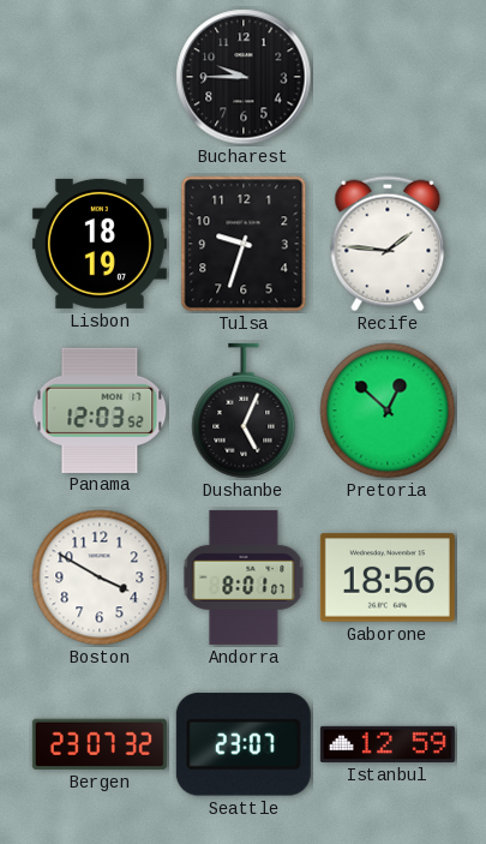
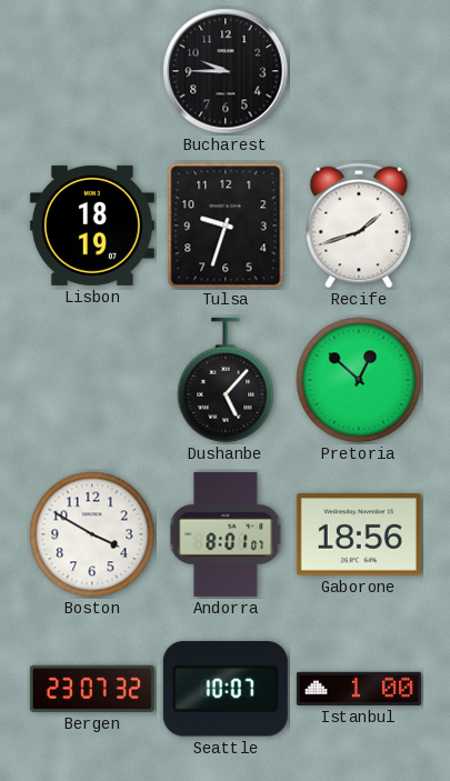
Recife: 1:46 -> 1:42
Panama: 12:03 -> none
Dushanbe: 5:04 -> 5:07
Seattle: 23:07 -> 10:07
Istanbul: 12:59 -> 1:00
